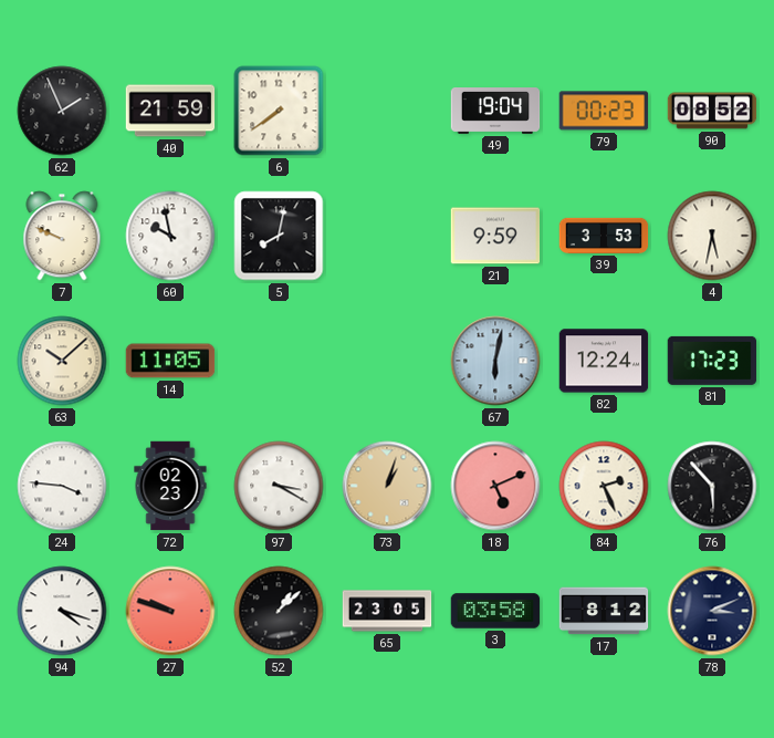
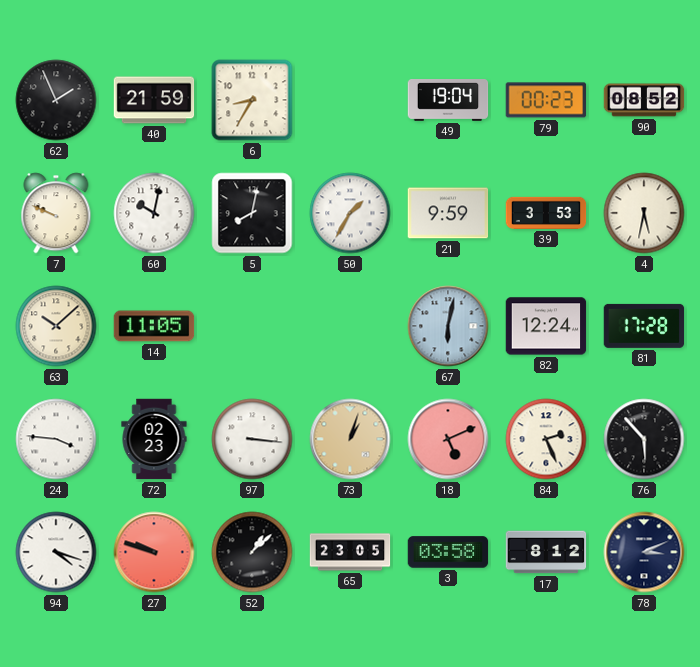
6: 7:39 -> 8:35
60: 9:58 -> 10:02
50: none -> 1:35
81: 17:23 -> 17:28
97: 3:20 -> 3:16
